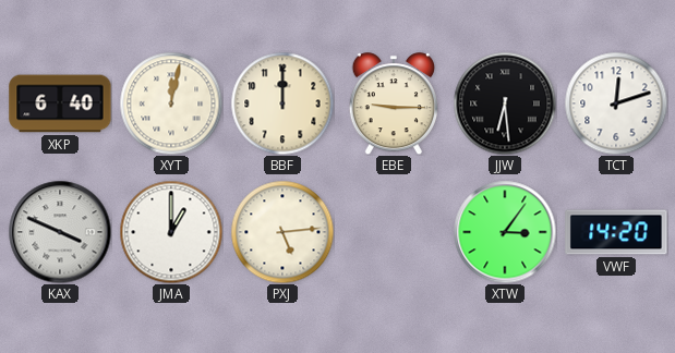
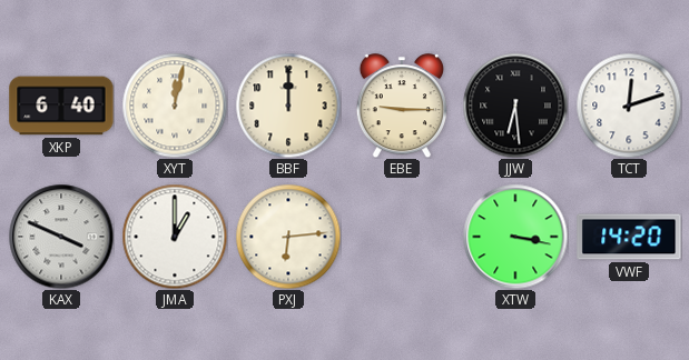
PXJ: 5:14 -> 6:14
XTW: 3:06 -> 3:17
